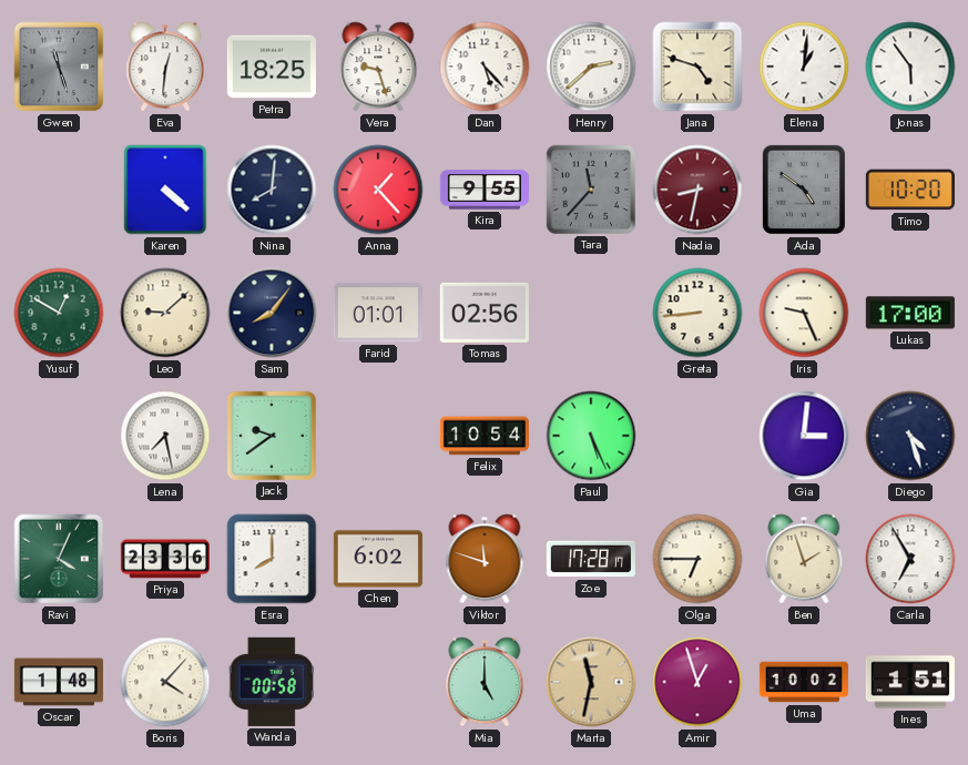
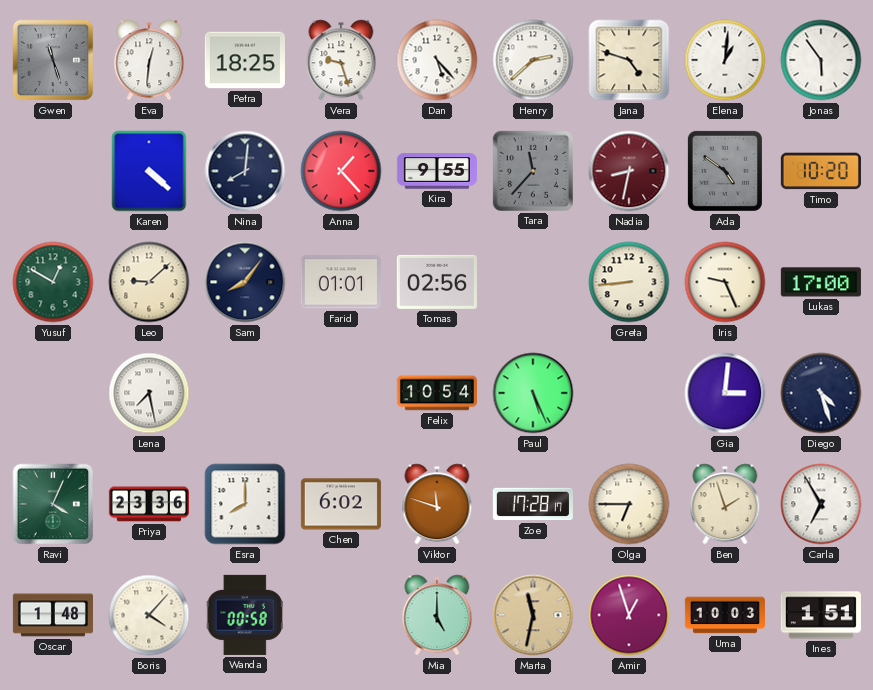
Jack: 9:39 -> none
Uma: 10:02 -> 10:03
